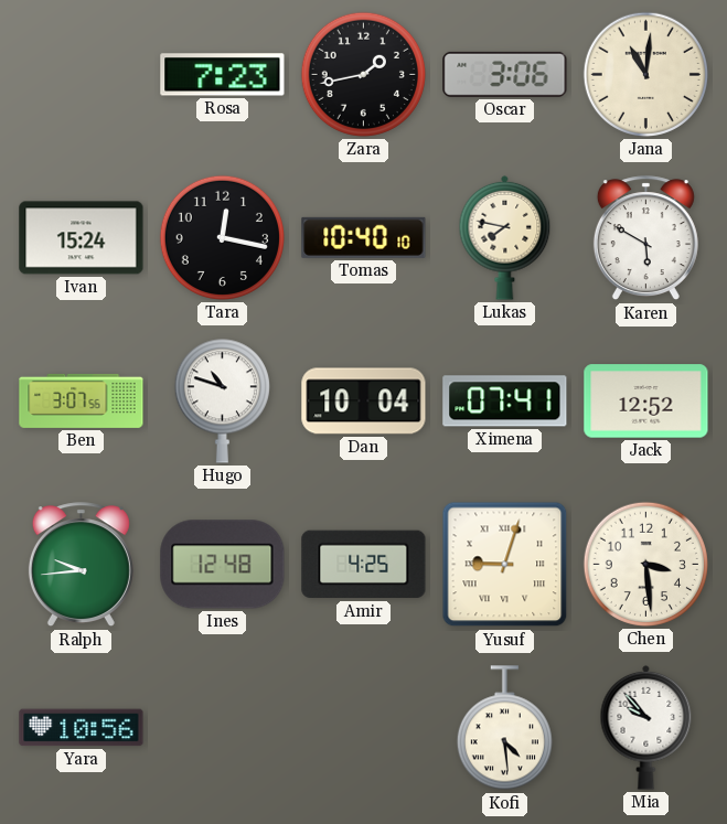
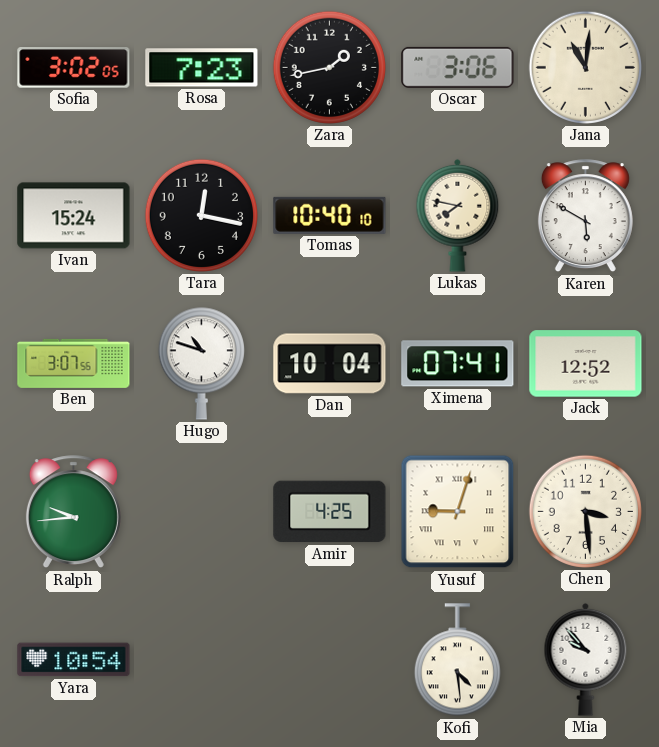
Sofia: none -> 3:02
Ines: 12:48 -> none
Yara: 10:56 -> 10:54
